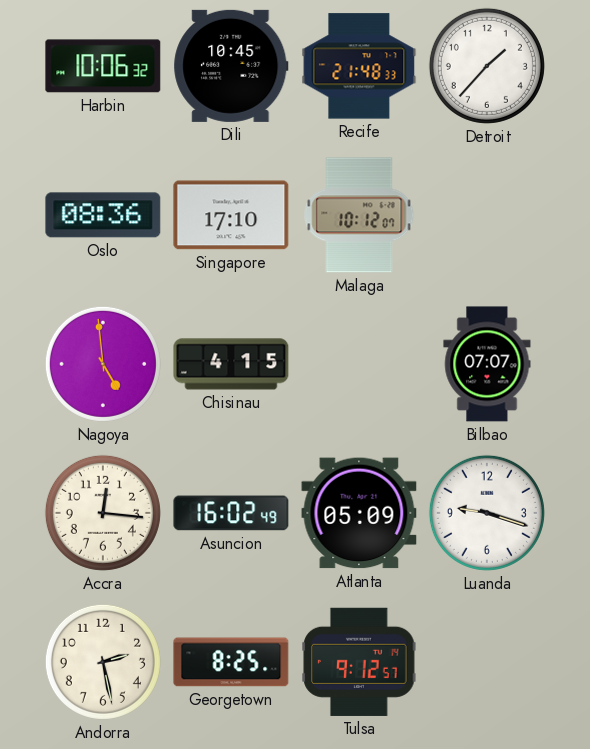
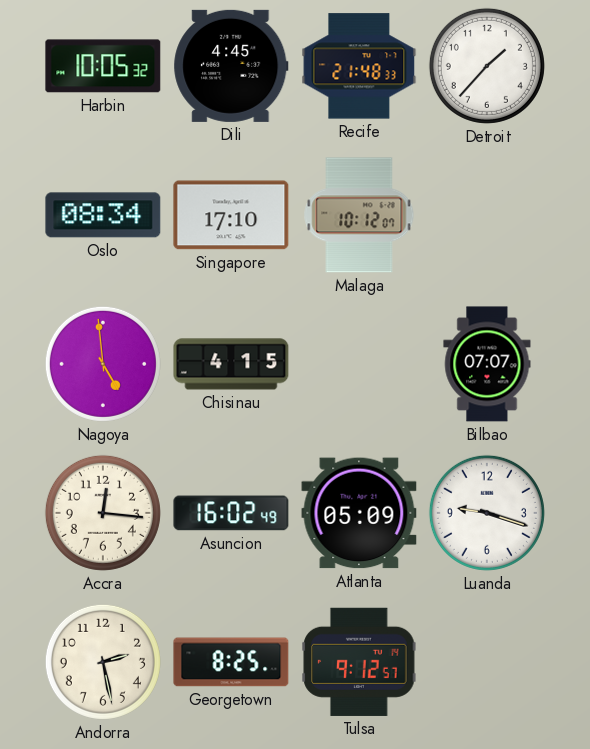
Harbin: 10:06 -> 10:05
Dili: 10:45 -> 4:45
Oslo: 08:36 -> 08:34
